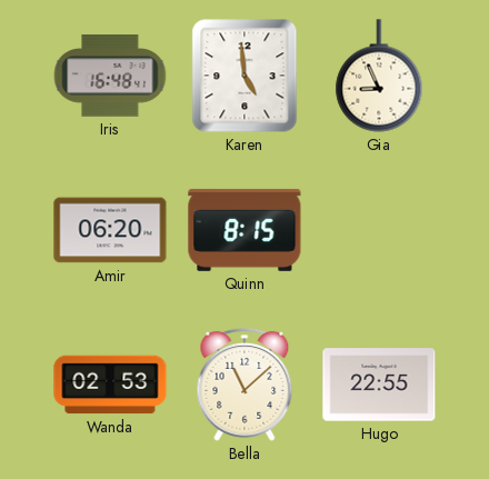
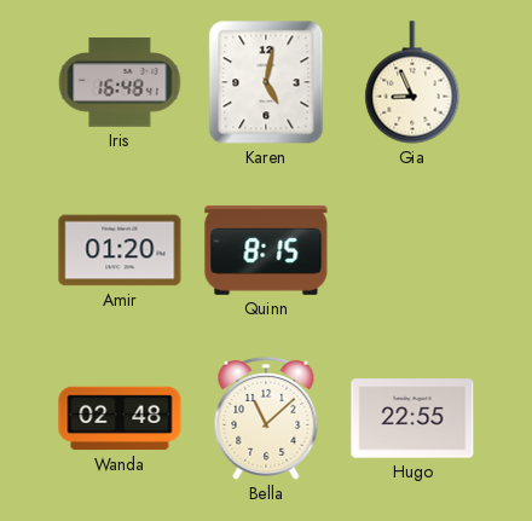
Karen: 4:59 -> 5:02
Amir: 06:20 -> 01:20
Wanda: 02:53 -> 02:48
